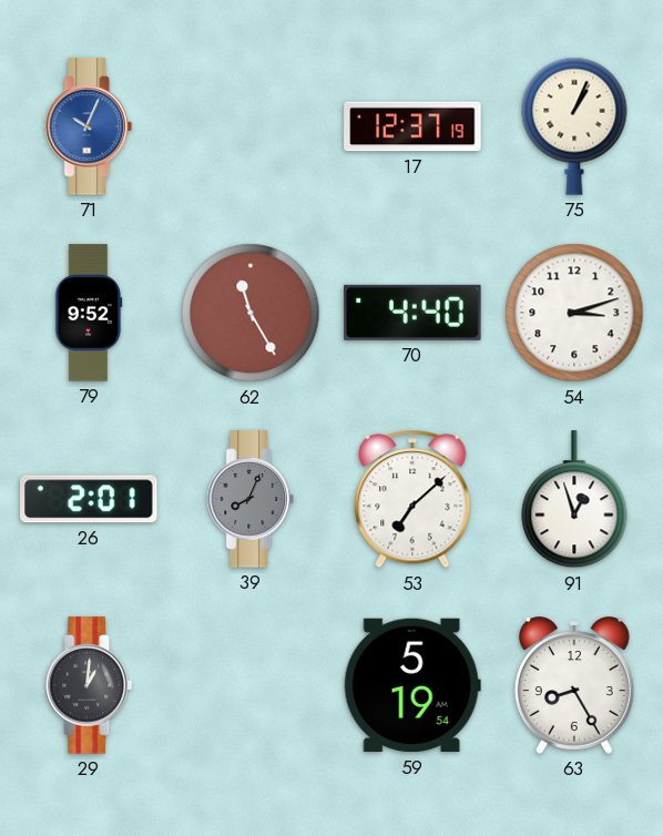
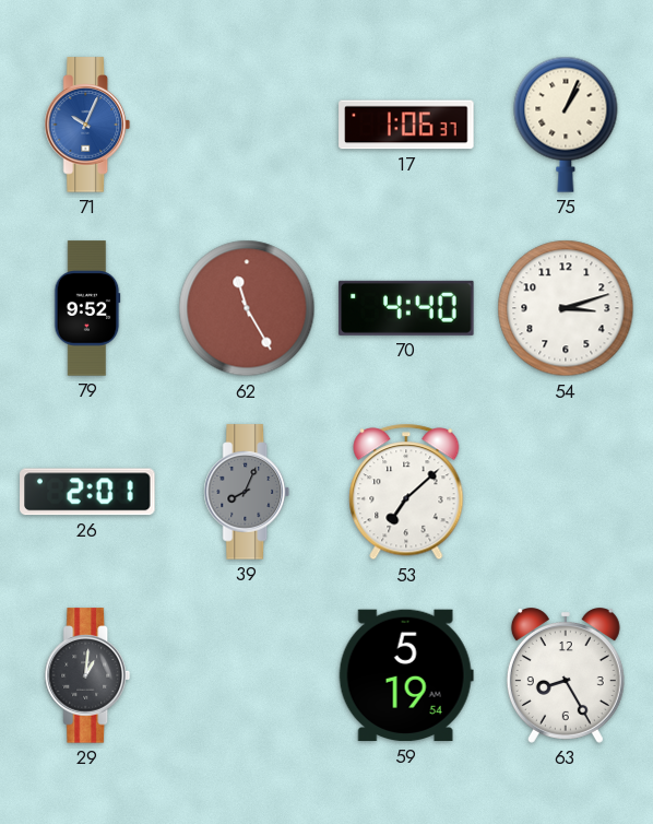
17: 12:37 -> 1:06
91: 12:57 -> none
